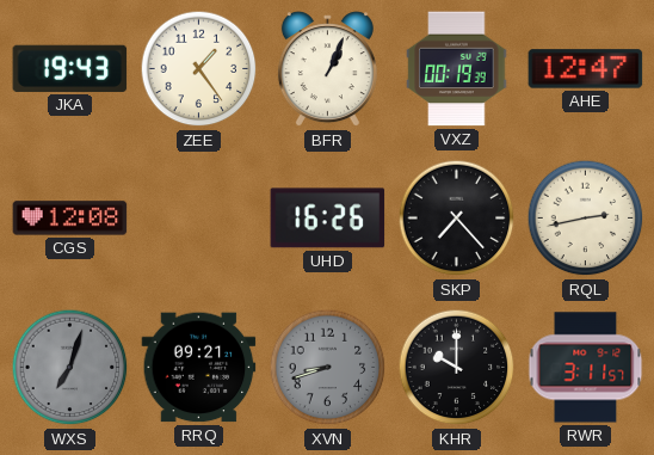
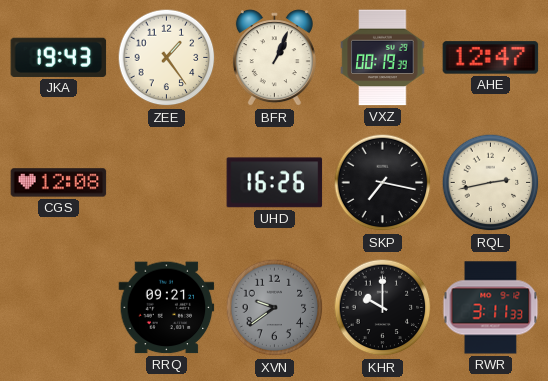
SKP: 7:23 -> 7:17
WXS: 7:03 -> none
XVN: 8:42 -> 9:39
RWR: 3:11:57 -> 3:11:33
